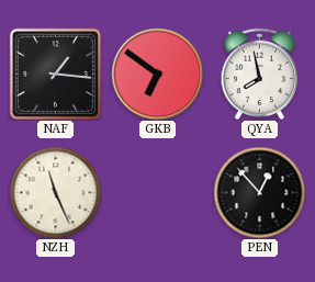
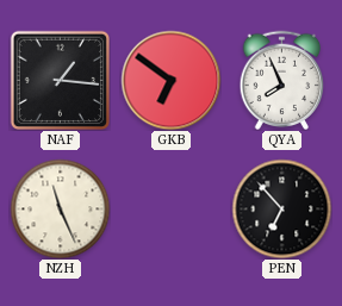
QYA: 7:58 -> 7:56
PEN: 12:53 -> 6:53
